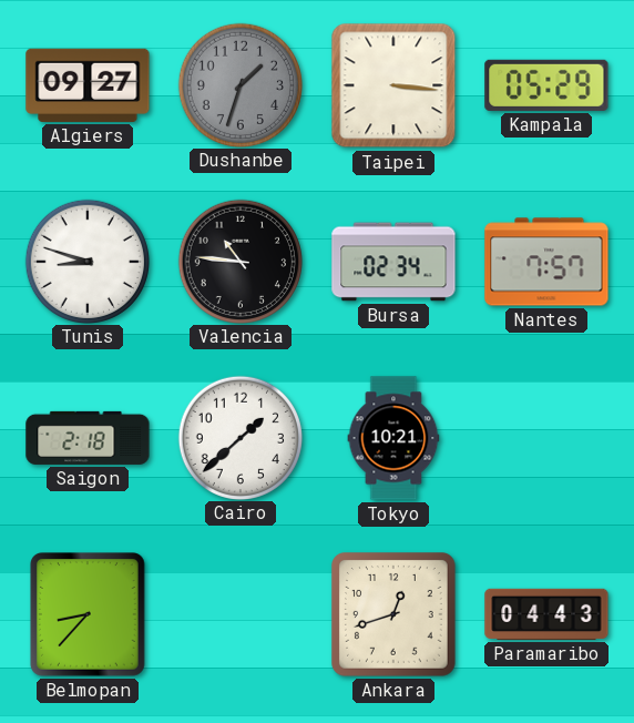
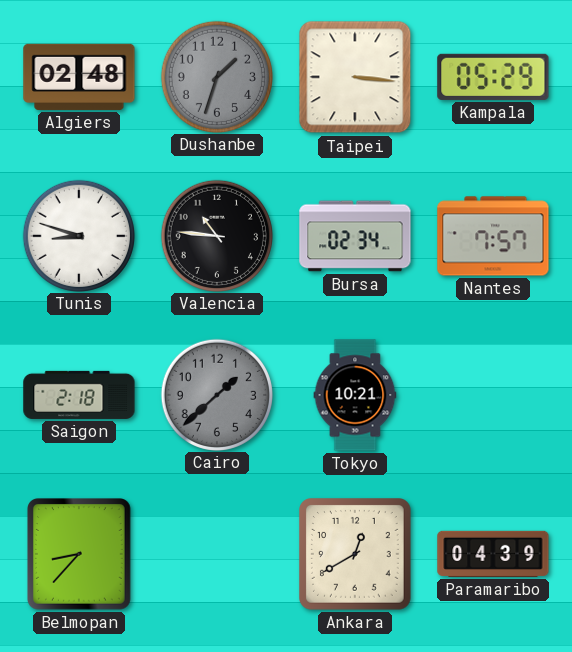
Algiers: 09:27 -> 02:48
Cairo dial: white -> grey
Ankara: 12:42 -> 12:40
Paramaribo: 04:43 -> 04:39
